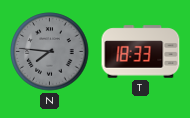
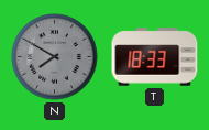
N: 7:46 -> 7:50
